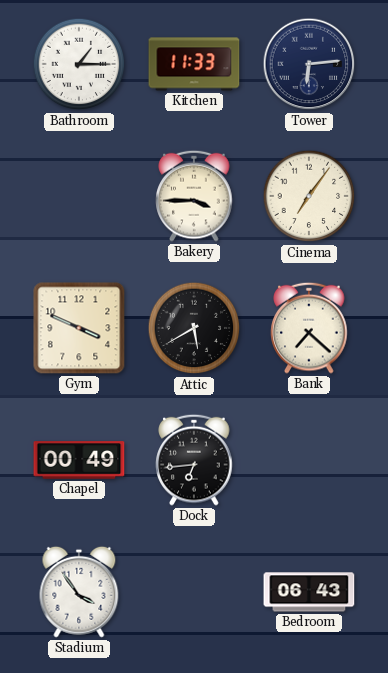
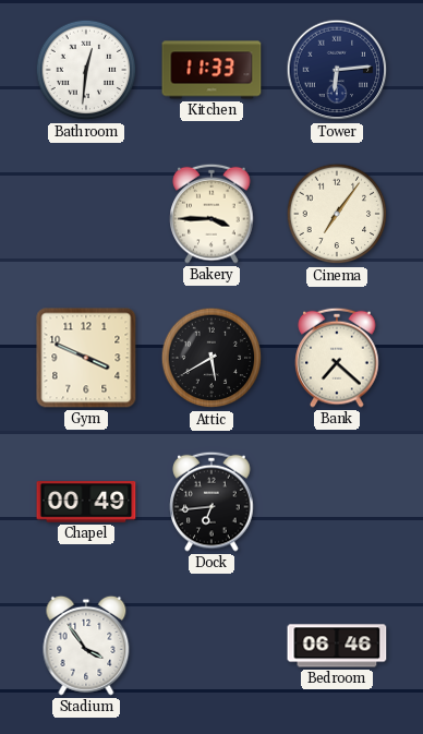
Bathroom: 1:15 -> 12:31
Bedroom: 06:43 -> 06:46
